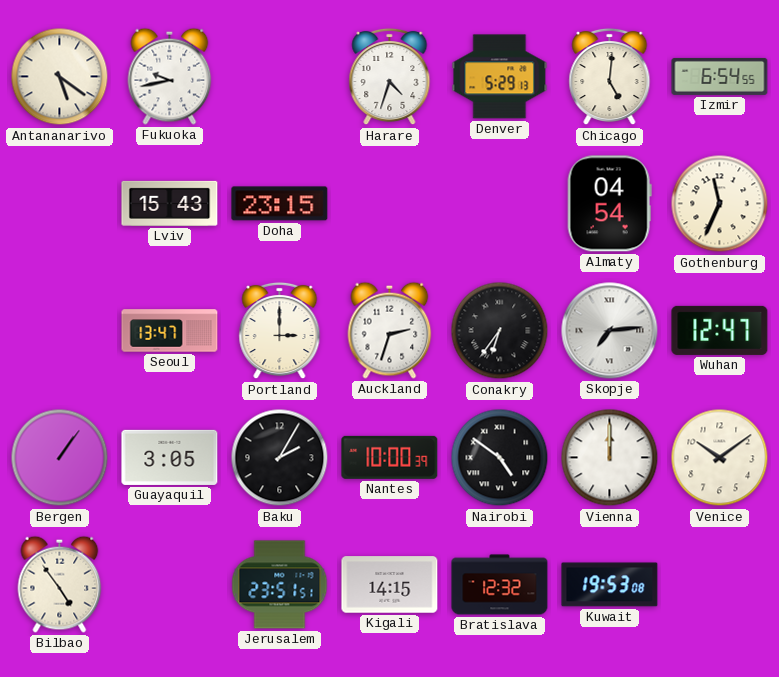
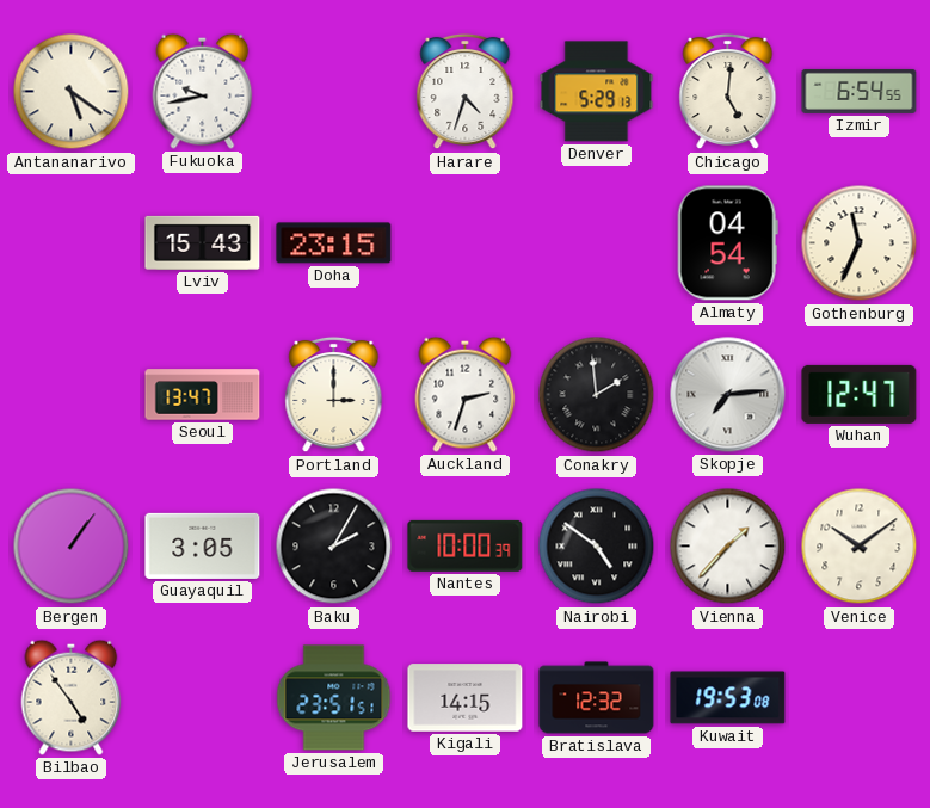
Conakry: 6:36 -> 1:59
Vienna: 12:00 -> 1:37
